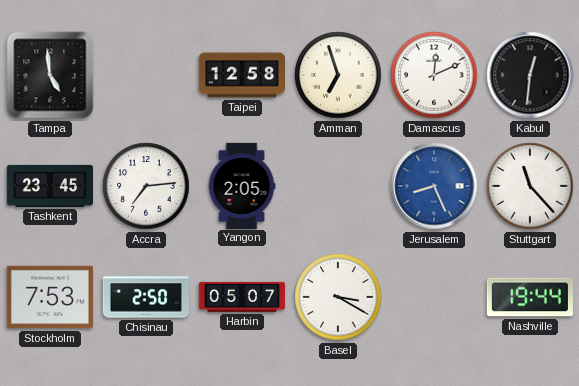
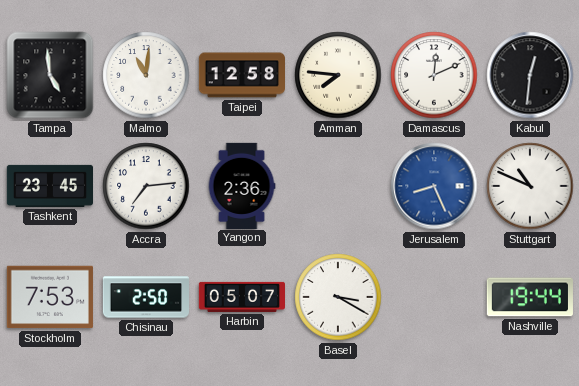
Malmo: none -> 11:01
Amman: 6:57 -> 7:46
Yangon: 2:05 -> 2:36
Stuttgart: 11:23 -> 10:49
